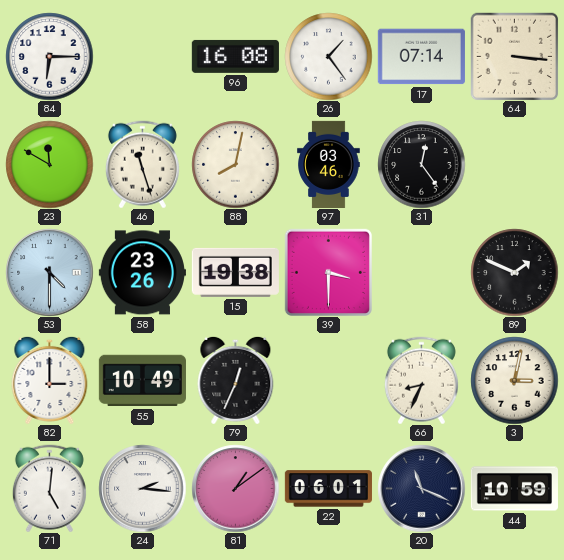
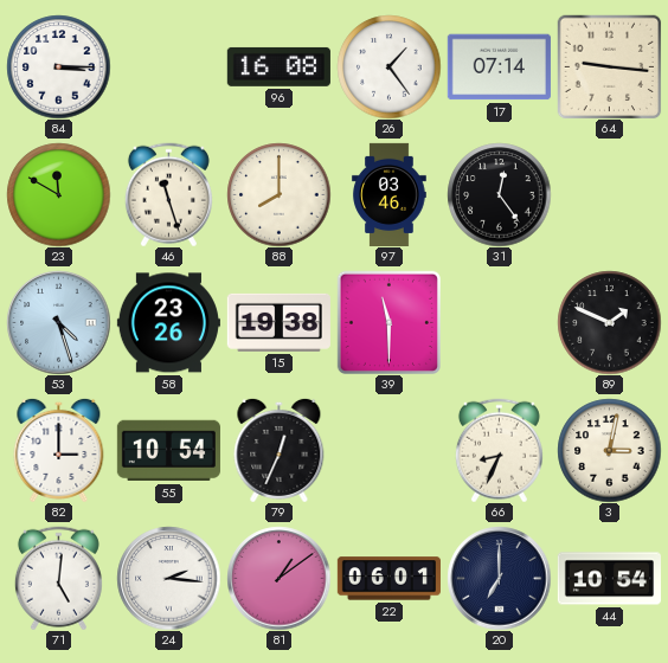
84: 6:15 -> 3:15
64: 3:16 -> 9:16
88: 8:02 -> 8:00
53: 4:30 -> 4:27
39: 3:30 -> 11:30
55: 10:49 -> 10:54
20: 11:19 -> 7:00
44: 10:59 -> 10:54
